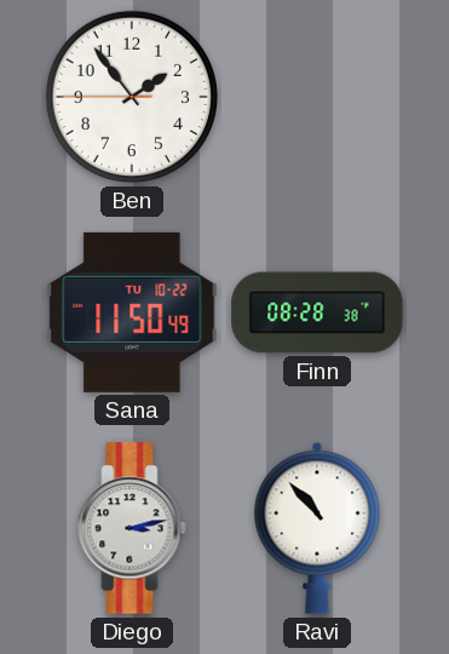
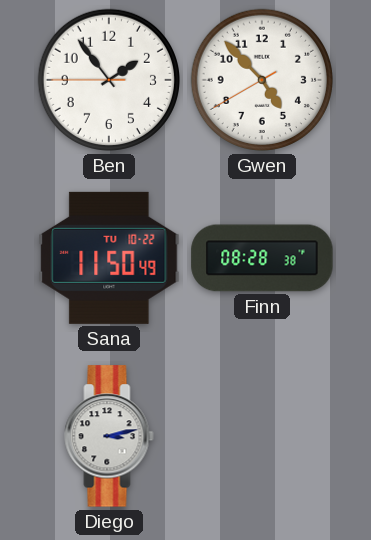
Gwen: none -> 4:52
Ravi: 10:53 -> none
